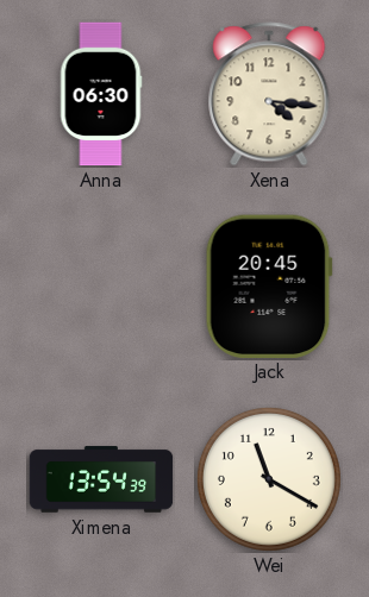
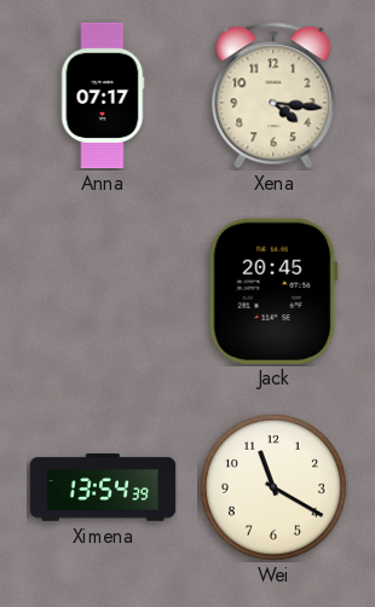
Anna: 06:30 -> 07:17
